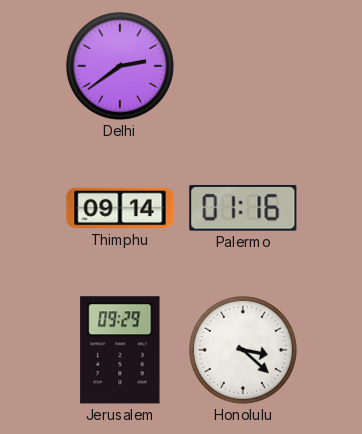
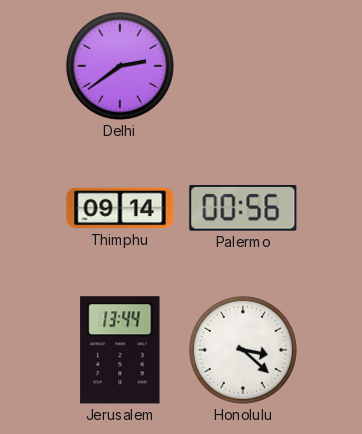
Palermo: 01:16 -> 00:56
Jerusalem: 09:29 -> 13:44
